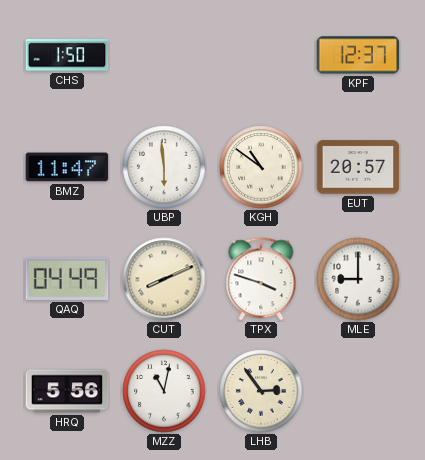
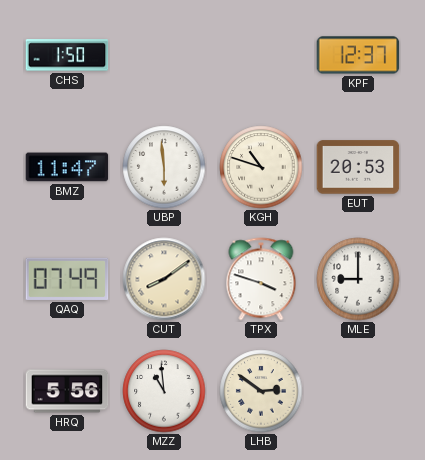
KGH: 10:51 -> 10:48
EUT: 20:57 -> 20:53
QAQ: 04:49 -> 07:49
CUT: 8:11 -> 8:09
MZZ: 11:02 -> 10:59
LHB: 2:54 -> 2:51
